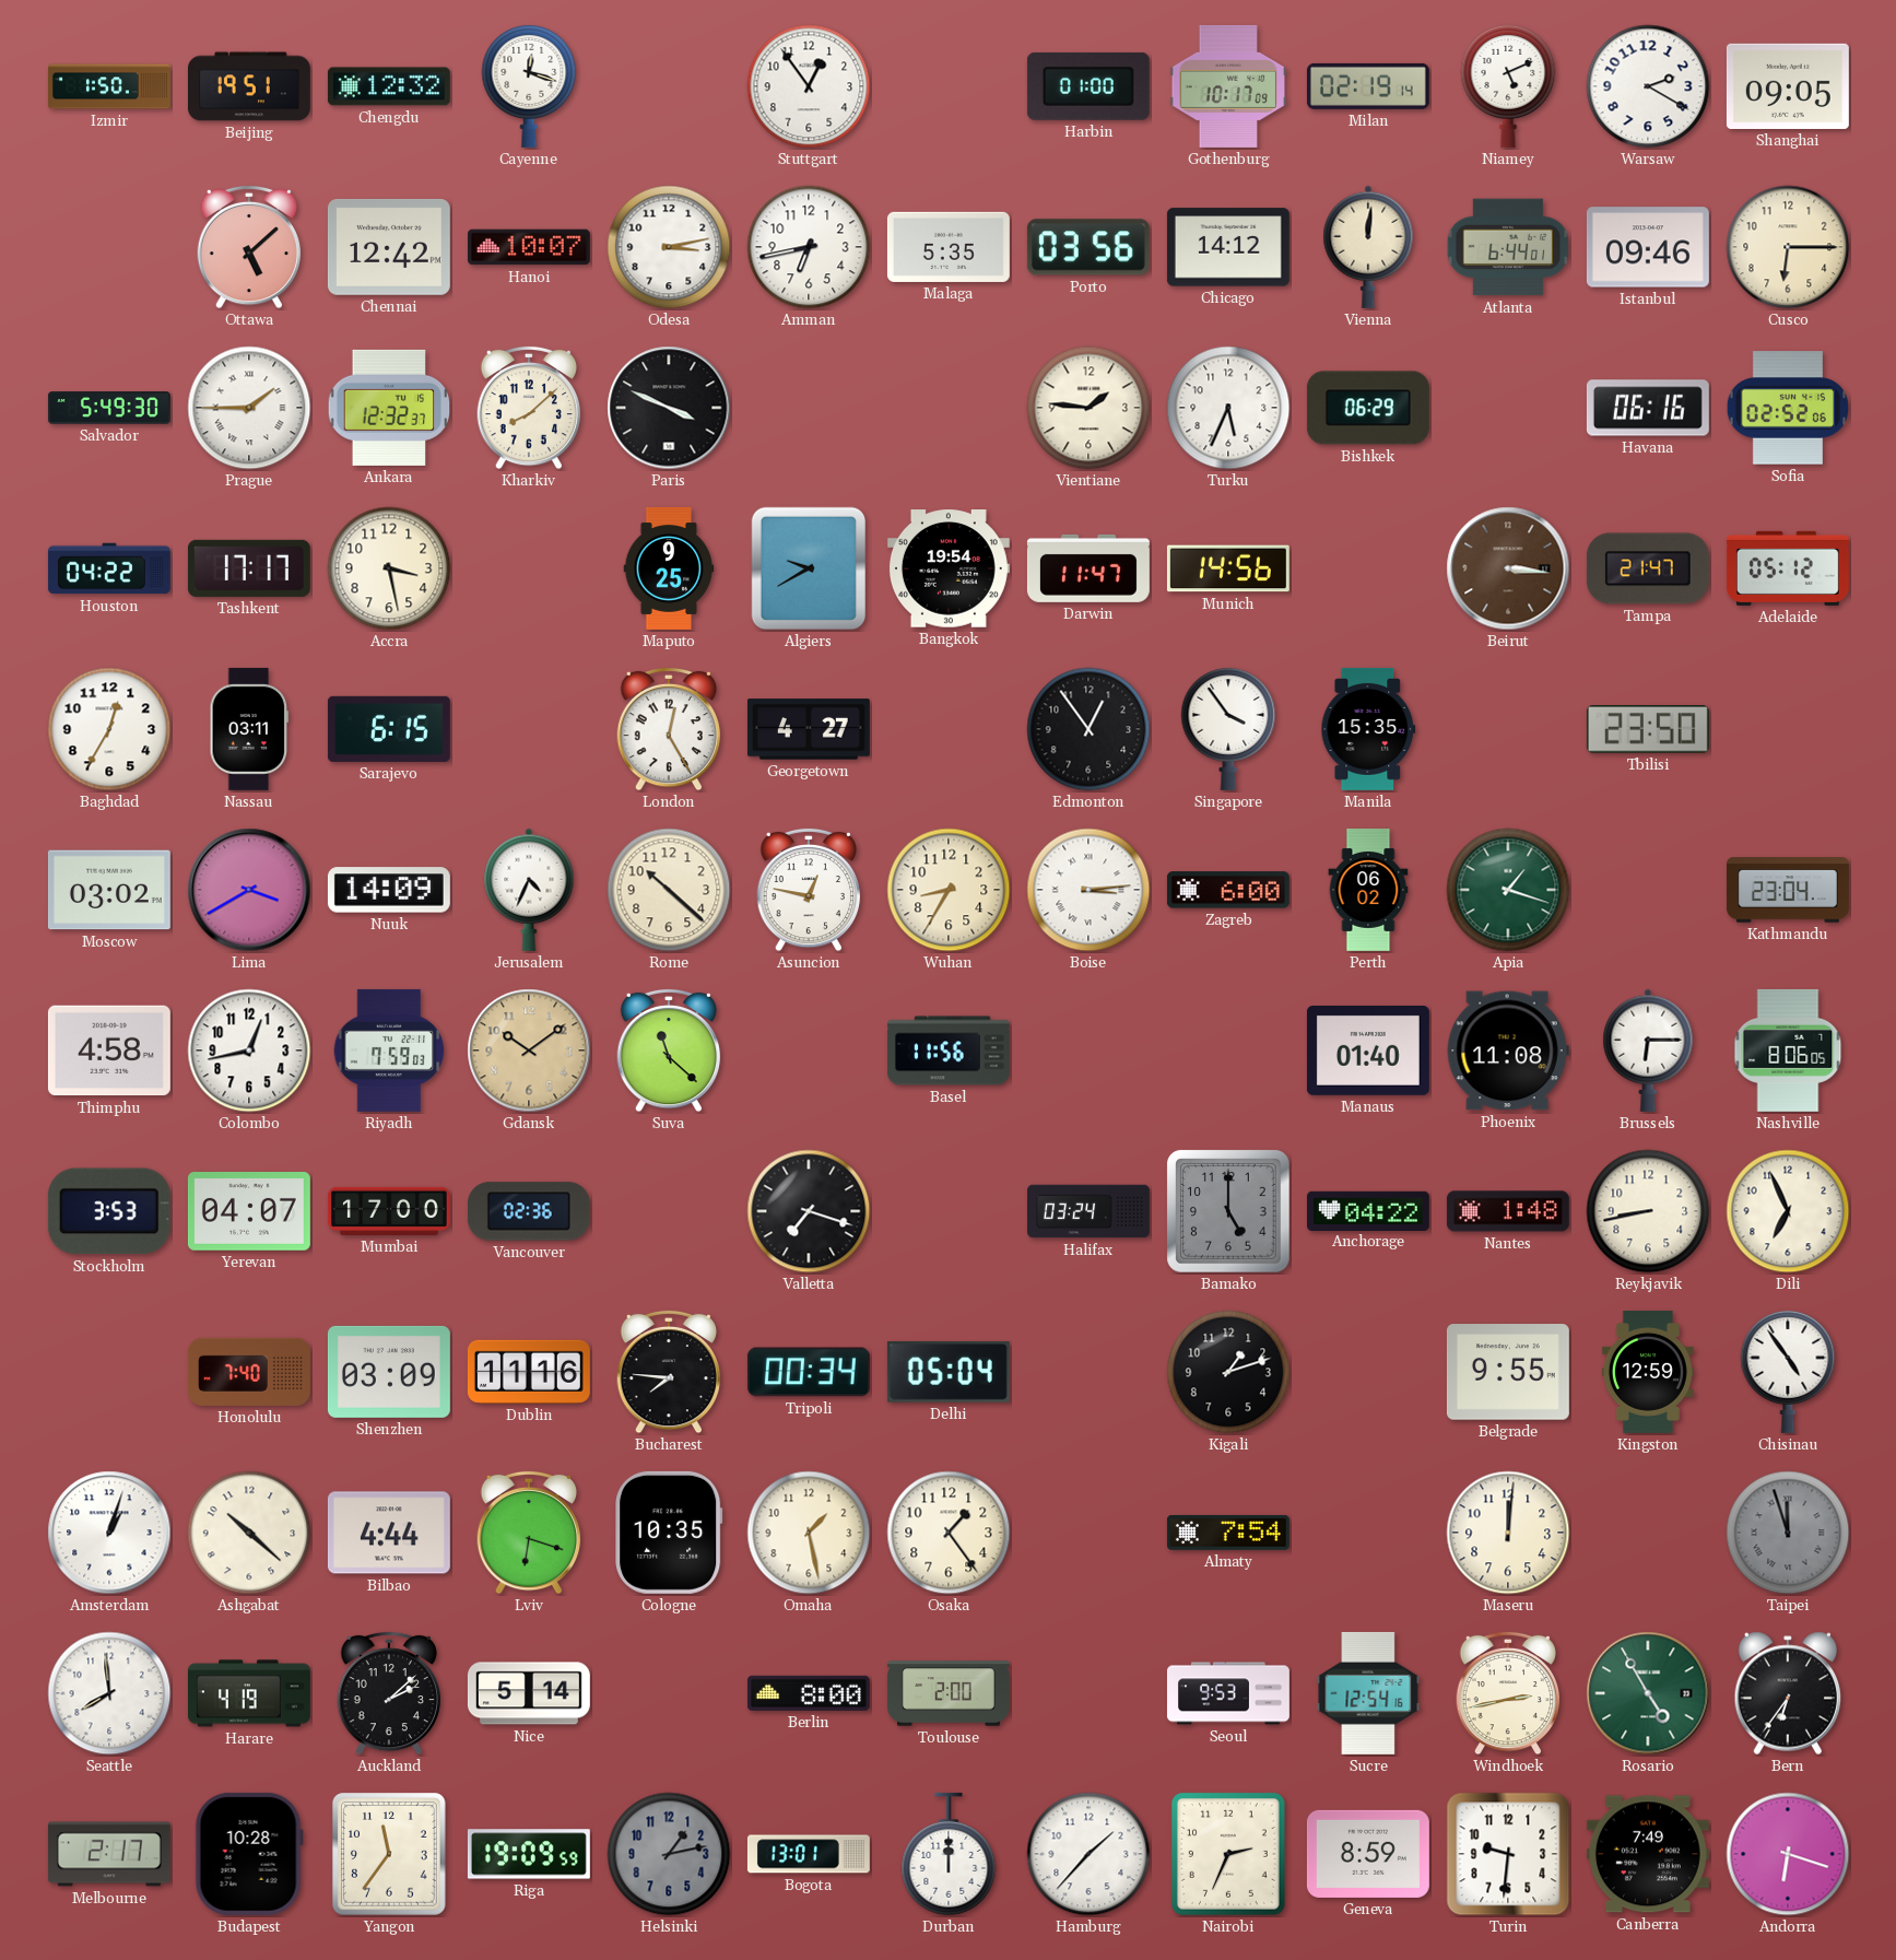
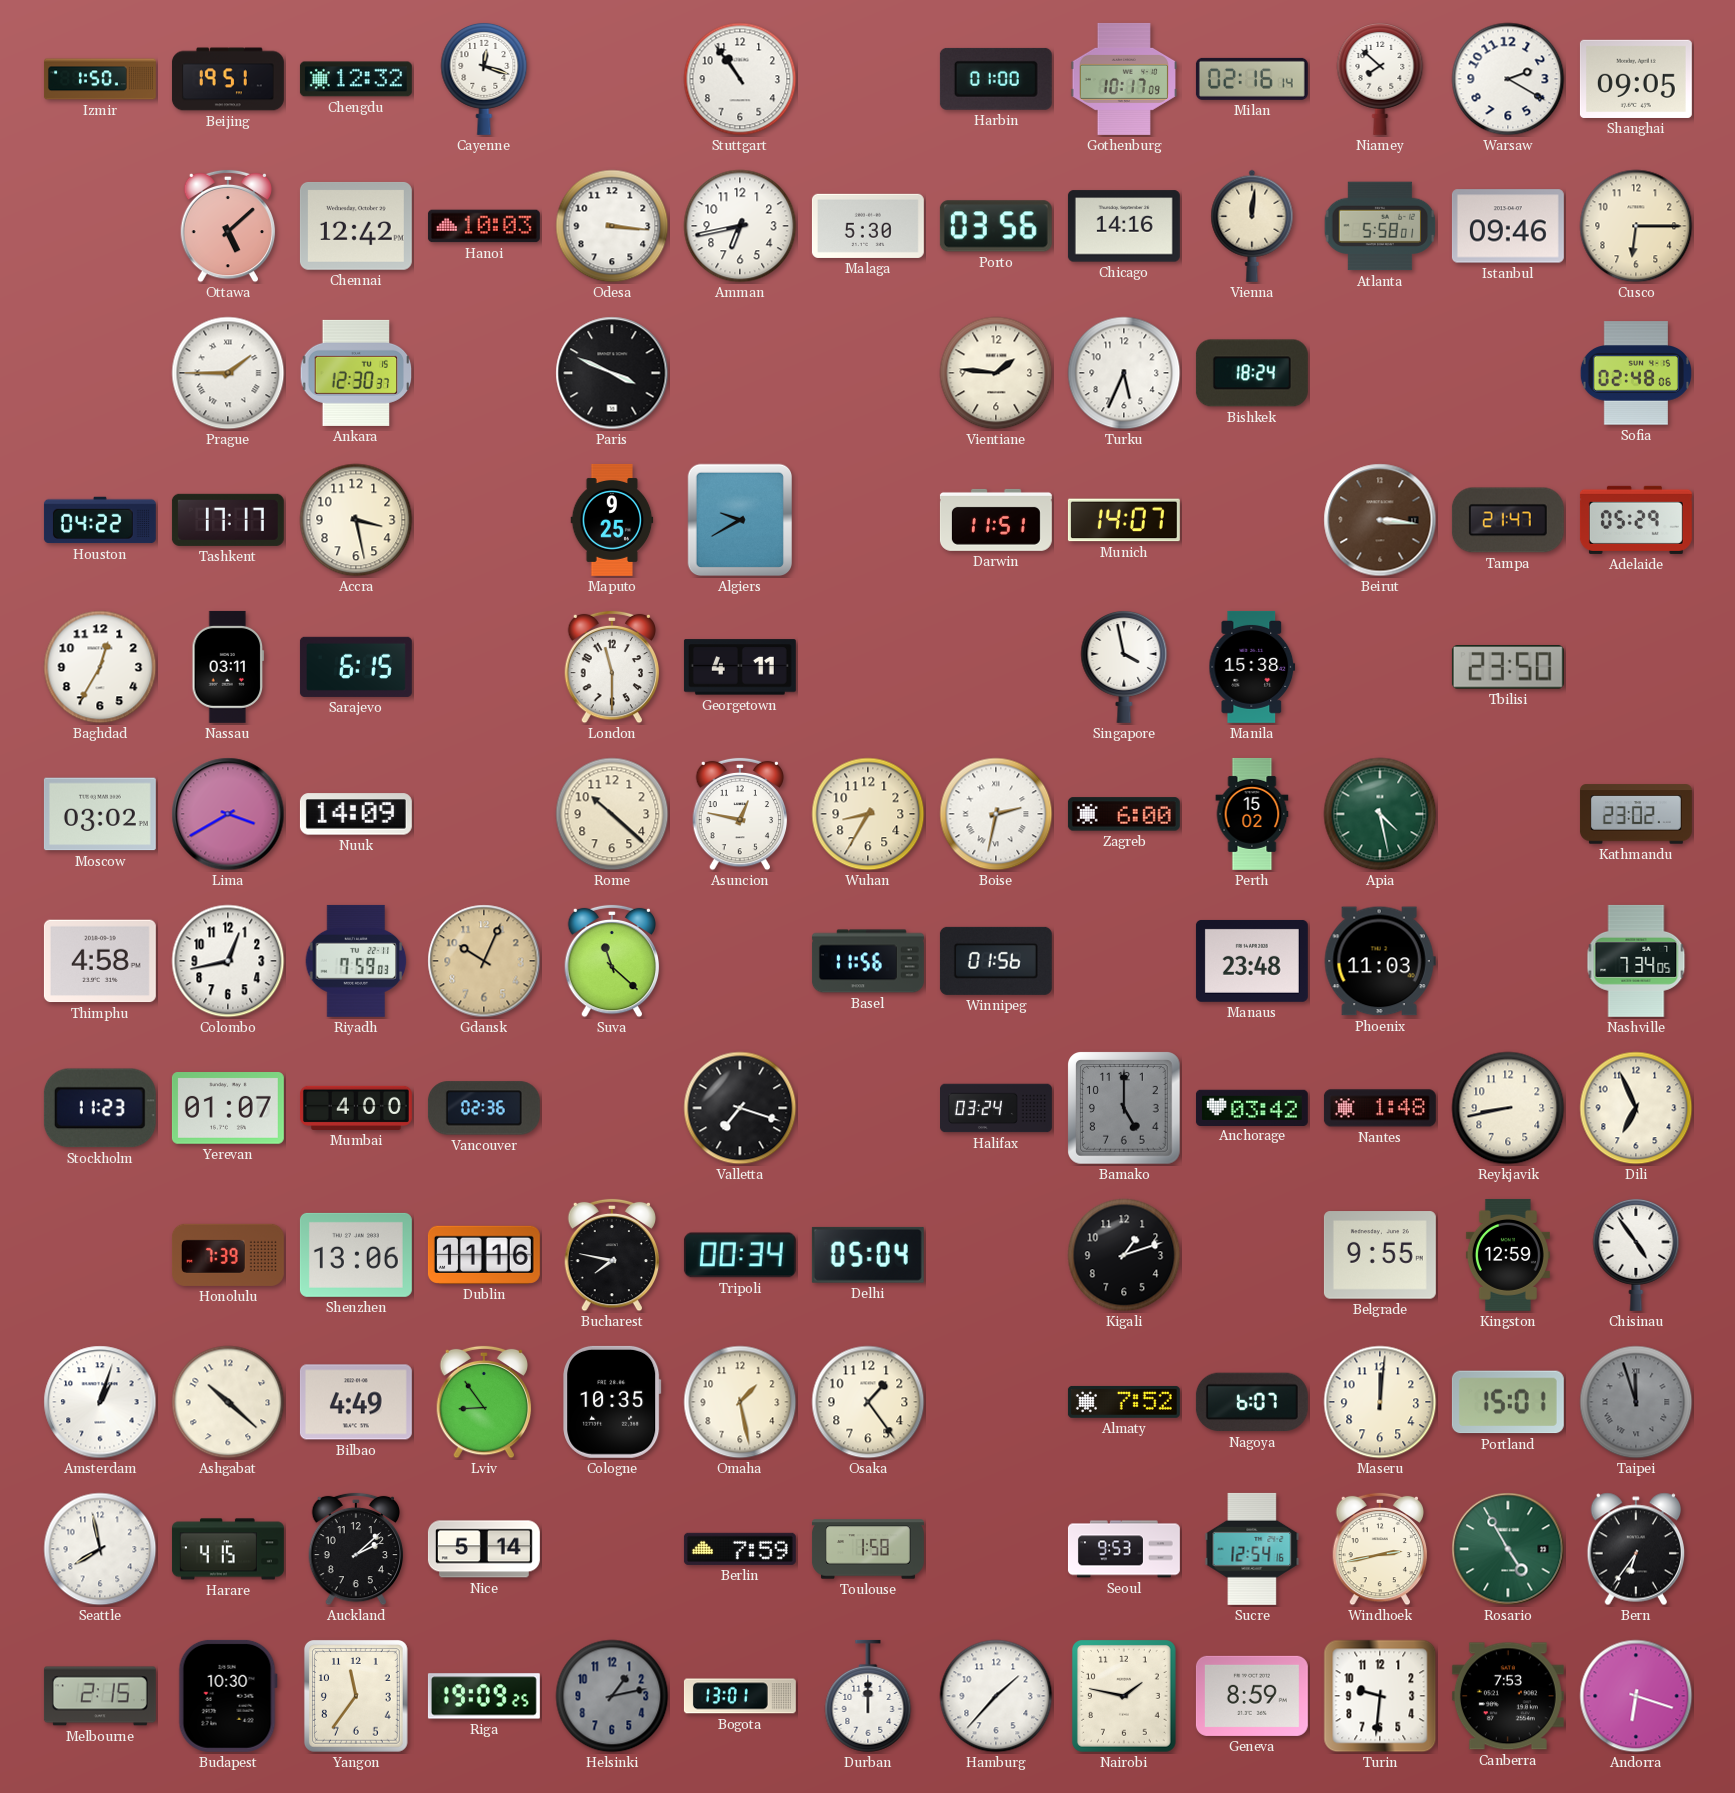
Stuttgart: 12:54 -> 10:54
Milan: 02:19 -> 02:16
Niamey: 5:11 -> 7:52
Hanoi: 10:07 -> 10:03
Odesa: 3:13 -> 3:16
Malaga: 5:35 -> 5:30
Chicago: 14:12 -> 14:16
Atlanta: 6:44 -> 5:58
Salvador: 5:49 -> none
Ankara: 12:32 -> 12:30
Kharkiv: 8:08 -> none
Bishkek: 06:29 -> 18:24
Havana: 06:16 -> none
Sofia: 02:52 -> 02:48
Bangkok: 19:54 -> none
Darwin: 11:47 -> 11:51
Munich: 14:56 -> 14:07
Adelaide: 05:12 -> 05:29
London: 12:25 -> 11:30
Georgetown: 4:27 -> 4:11
Edmonton: 12:54 -> none
Singapore: 3:54 -> 3:58
Manila: 15:35 -> 15:38
Jerusalem: 4:34 -> none
Boise: 3:14 -> 2:32
Perth: 06:02 -> 15:02
Apia: 1:18 -> 4:28
Kathmandu: 23:04 -> 23:02
Gdansk: 10:09 -> 10:04
Winnipeg: none -> 01:56
Manaus: 01:40 -> 23:48
Phoenix: 11:08 -> 11:03
Brussels: 6:15 -> none
Nashville: 8:06 -> 7:34
Stockholm: 3:53 -> 11:23
Yerevan: 04:07 -> 01:07
Mumbai: 17:00 -> 4:00
Anchorage: 04:22 -> 03:42
Honolulu: 7:40 -> 7:39
Shenzhen: 03:09 -> 13:06
Bucharest: 7:46 -> 7:47
Bilbao: 4:44 -> 4:49
Lviv: 6:18 -> 8:54
Almaty: 7:54 -> 7:52
Nagoya: none -> 6:07
Portland: none -> 15:01
Seattle: 7:59 -> 7:58
Harare: 4:19 -> 4:15
Berlin: 8:00 -> 7:59
Toulouse: 2:00 -> 1:58
Melbourne: 2:17 -> 2:15
Budapest: 10:28 -> 10:30
Riga: 19:09:59 -> 19:09:25
Nairobi: 2:34 -> 1:47
Canberra: 7:49 -> 7:53
